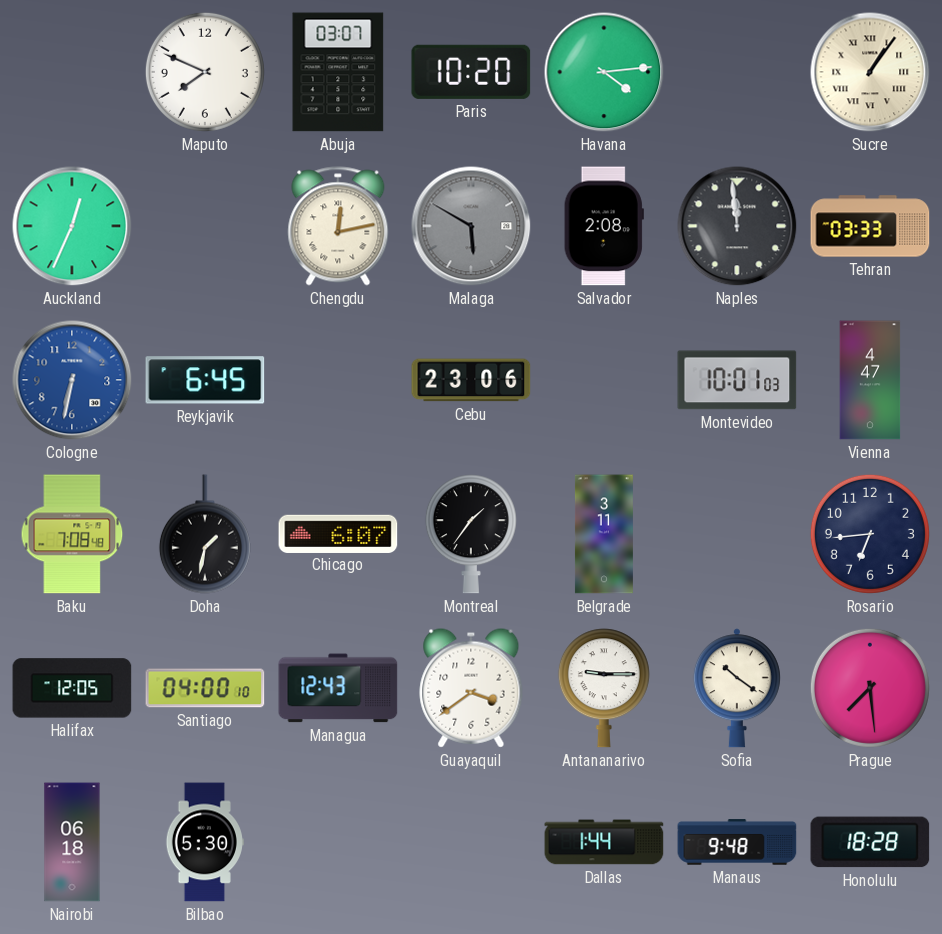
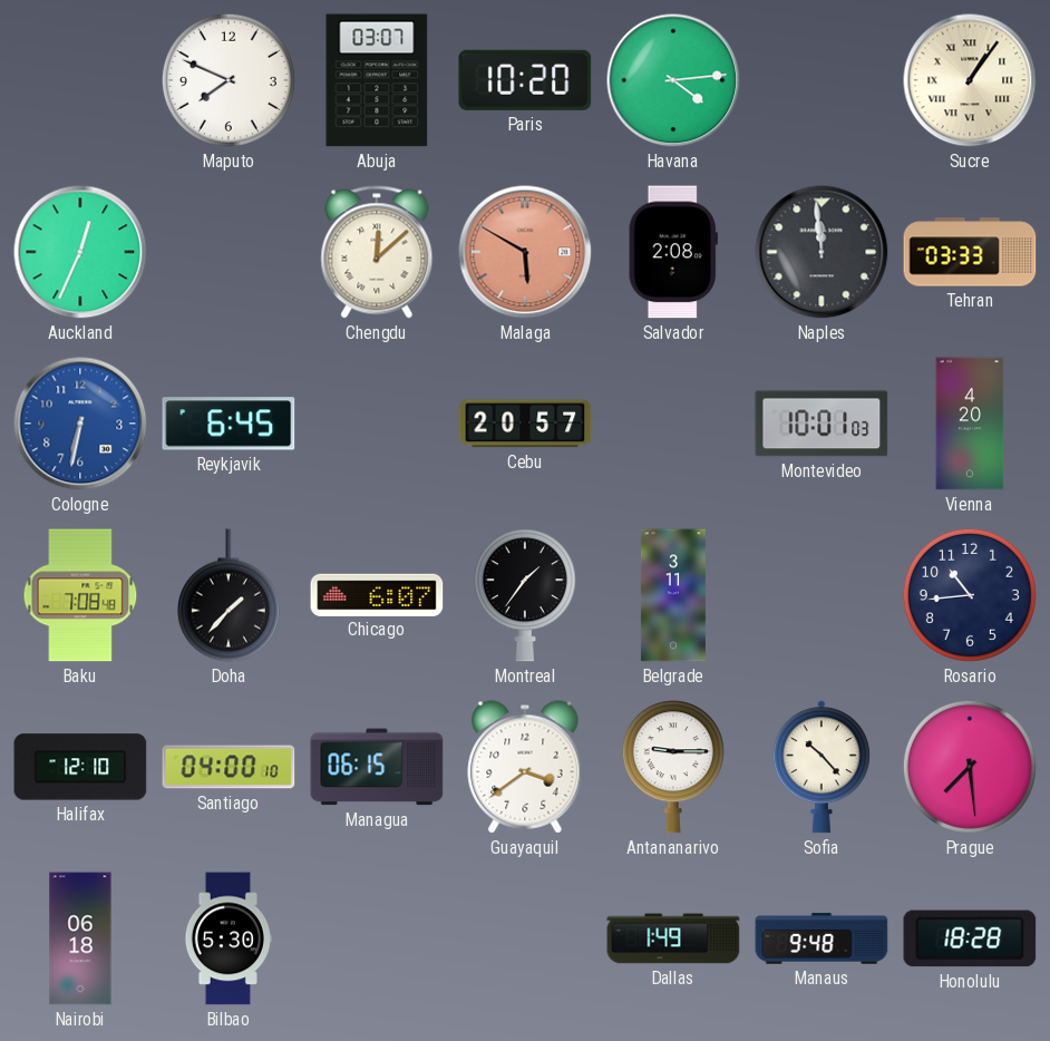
Chengdu: 12:13 -> 12:08
Malaga dial: grey -> salmon
Cebu: 23:06 -> 20:57
Vienna: 4:47 -> 4:20
Doha: 1:32 -> 1:37
Rosario: 6:44 -> 10:44
Halifax: 12:05 -> 12:10
Managua: 12:43 -> 06:15
Sofia: 10:21 -> 10:23
Dallas: 1:44 -> 1:49
